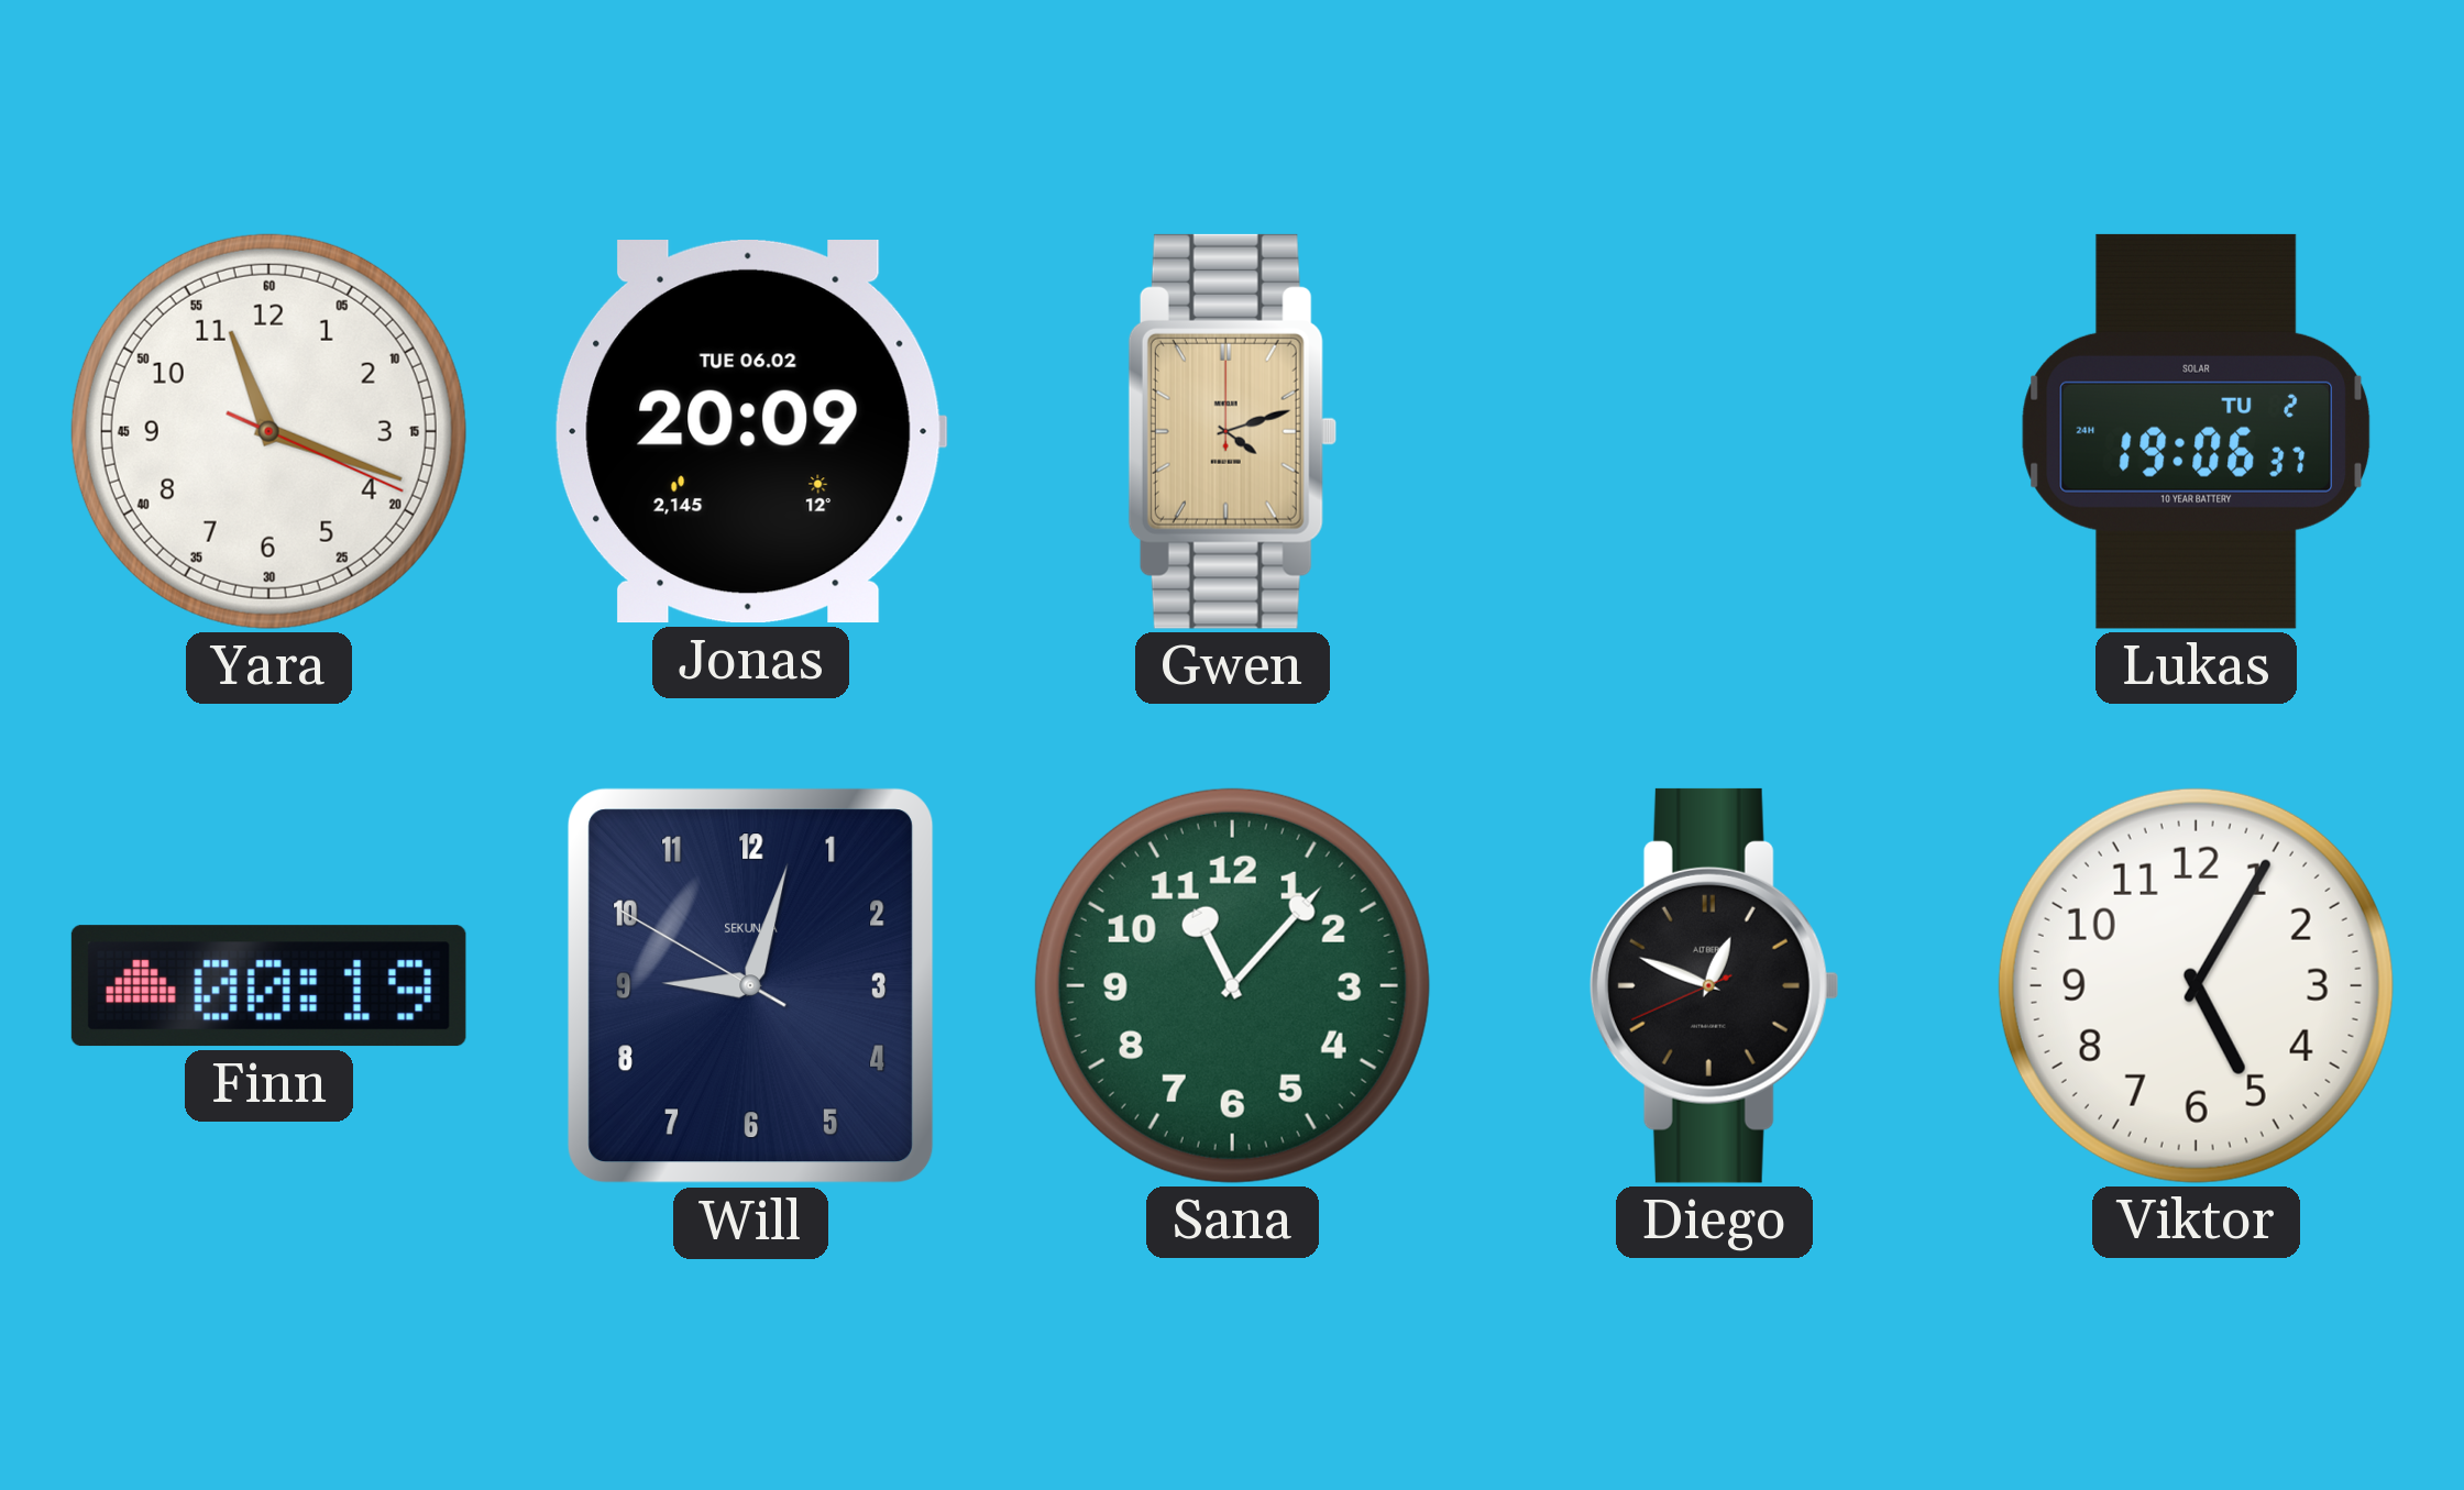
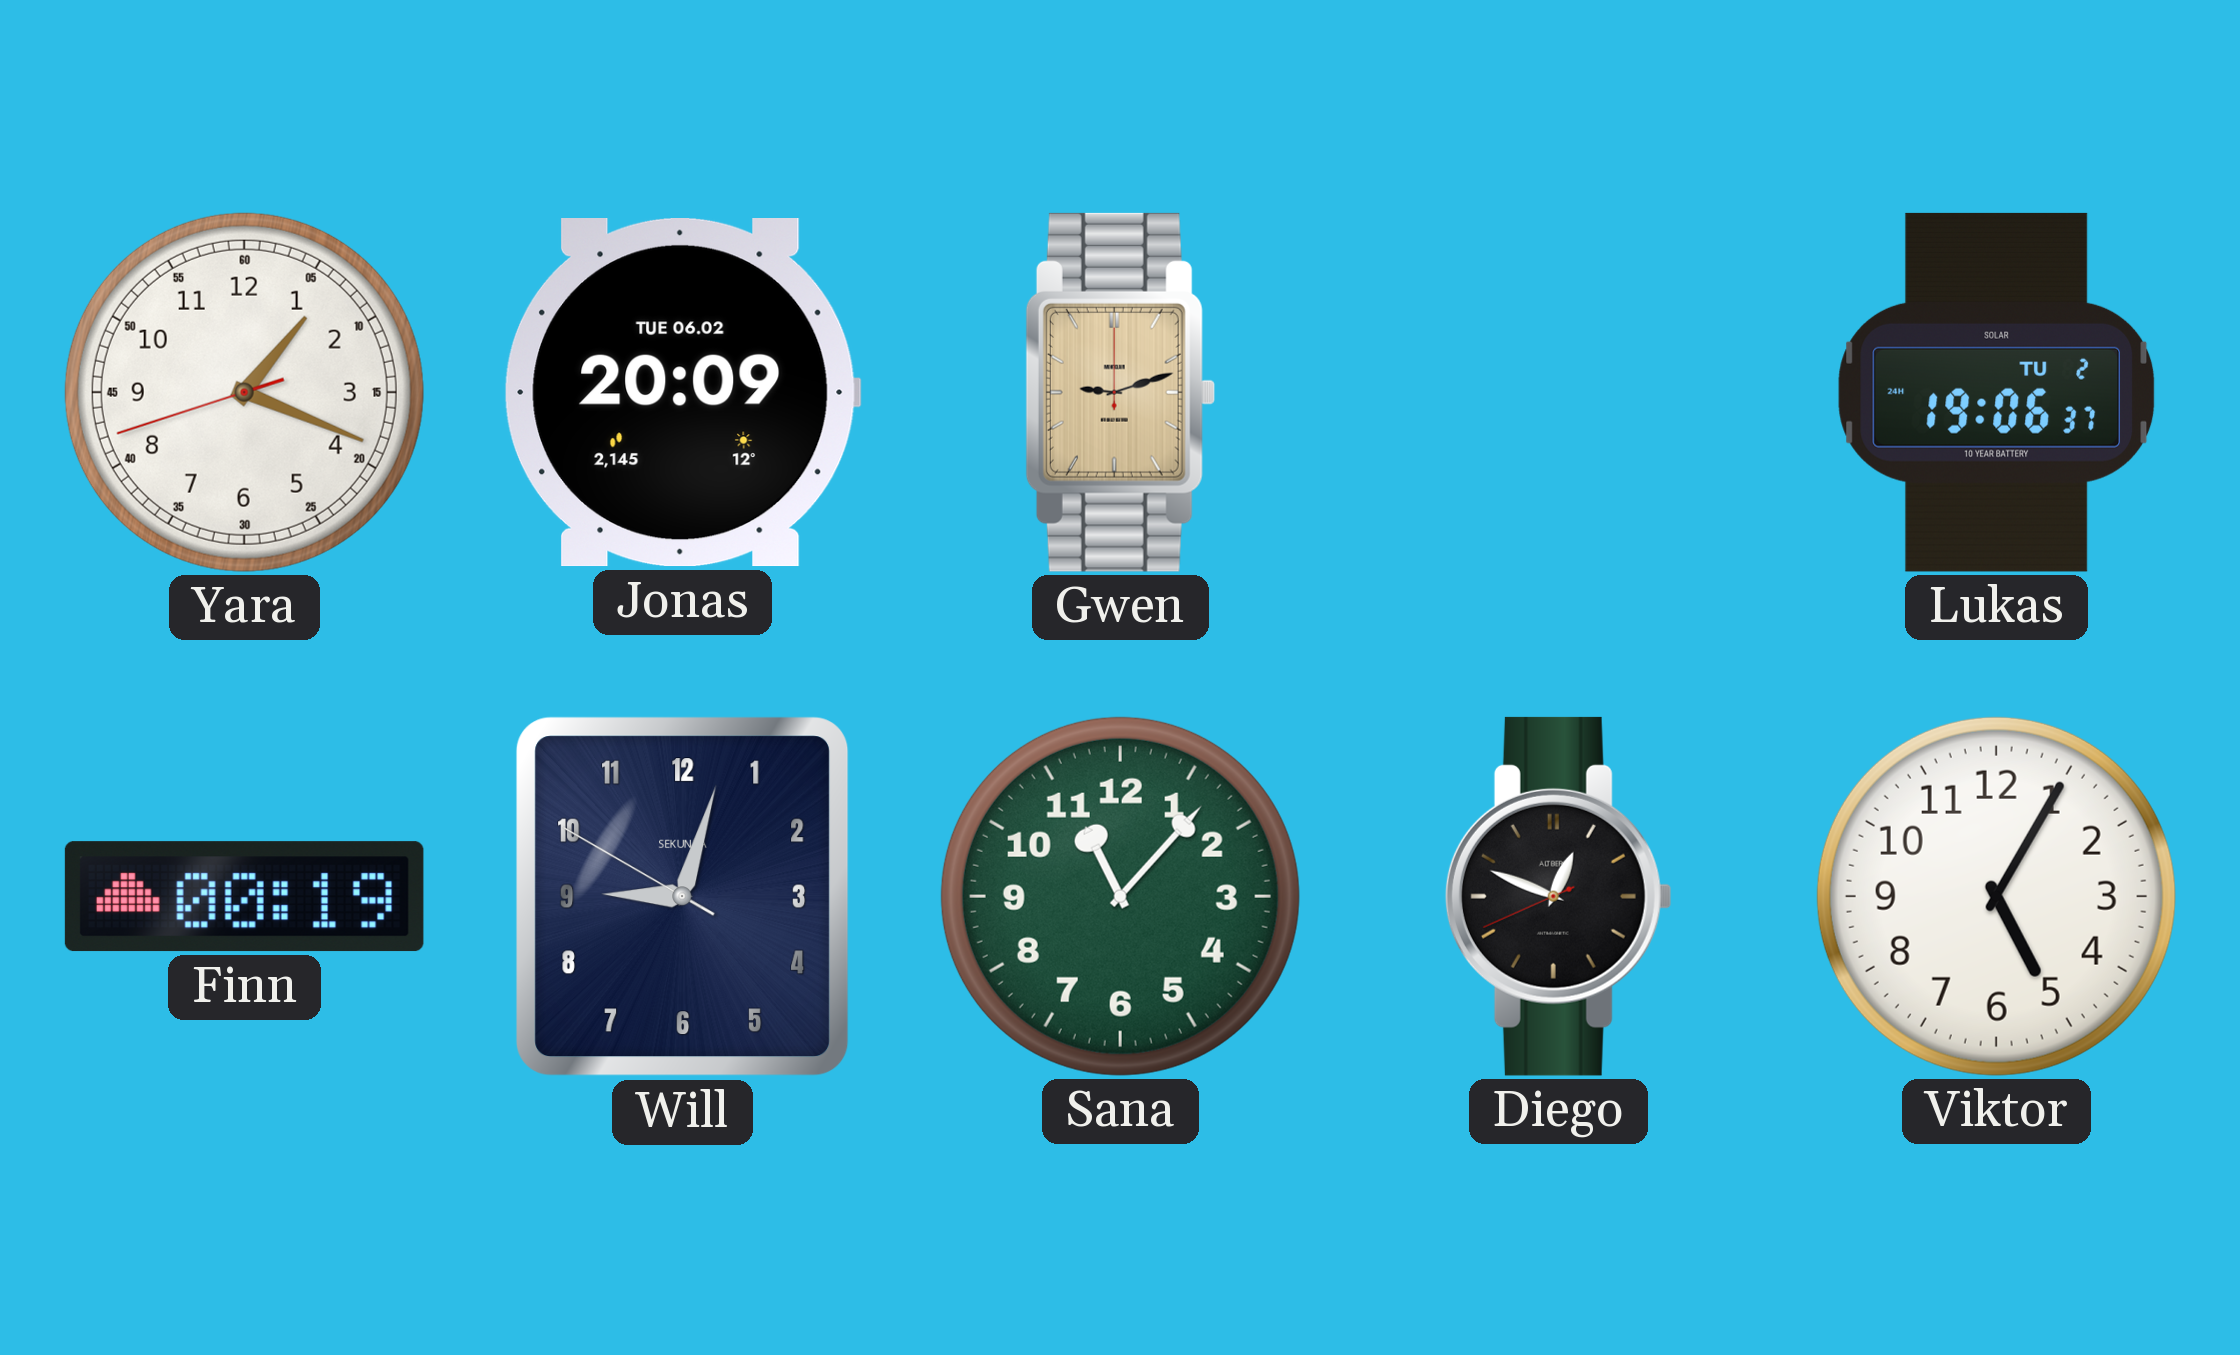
Yara: 11:18 -> 1:18
Gwen: 4:12 -> 9:12
